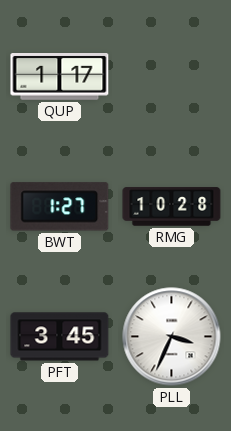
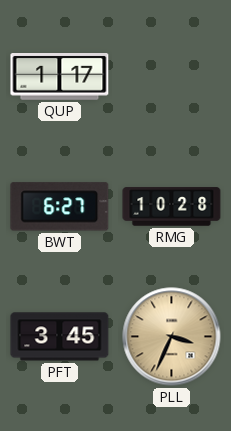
BWT: 1:27 -> 6:27
PLL dial: white -> champagne
